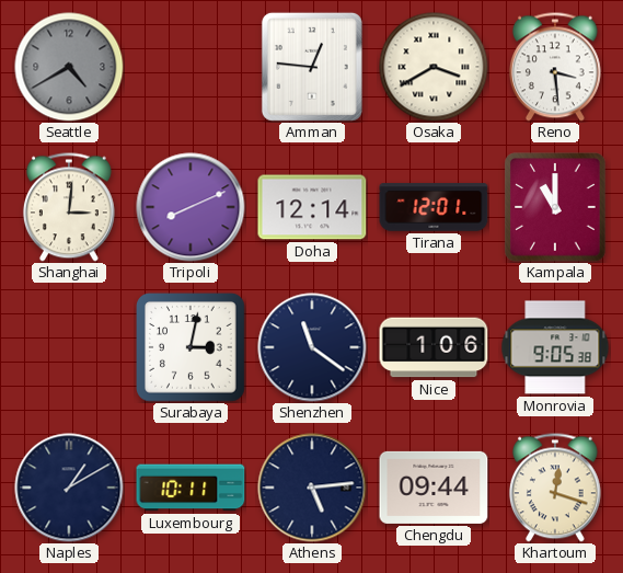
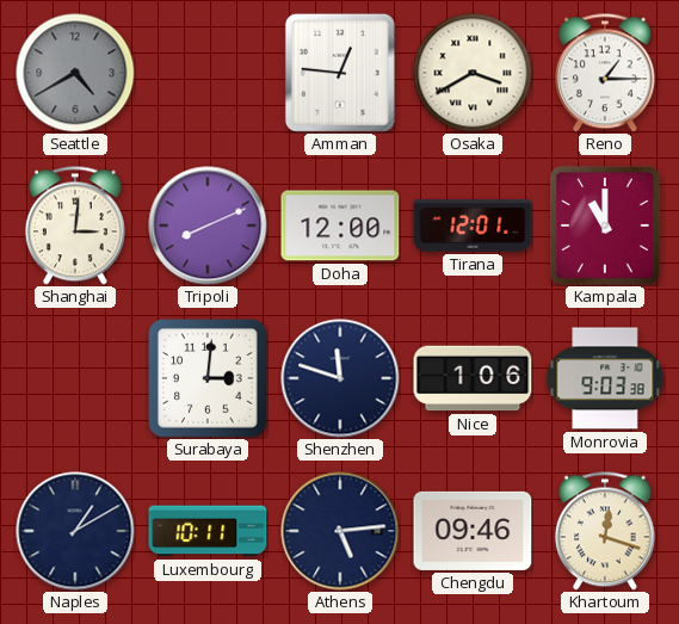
Reno: 3:29 -> 1:15
Doha: 12:14 -> 12:00
Surabaya: 3:02 -> 3:01
Shenzhen: 11:21 -> 11:48
Monrovia: 9:05 -> 9:03
Chengdu: 09:44 -> 09:46
